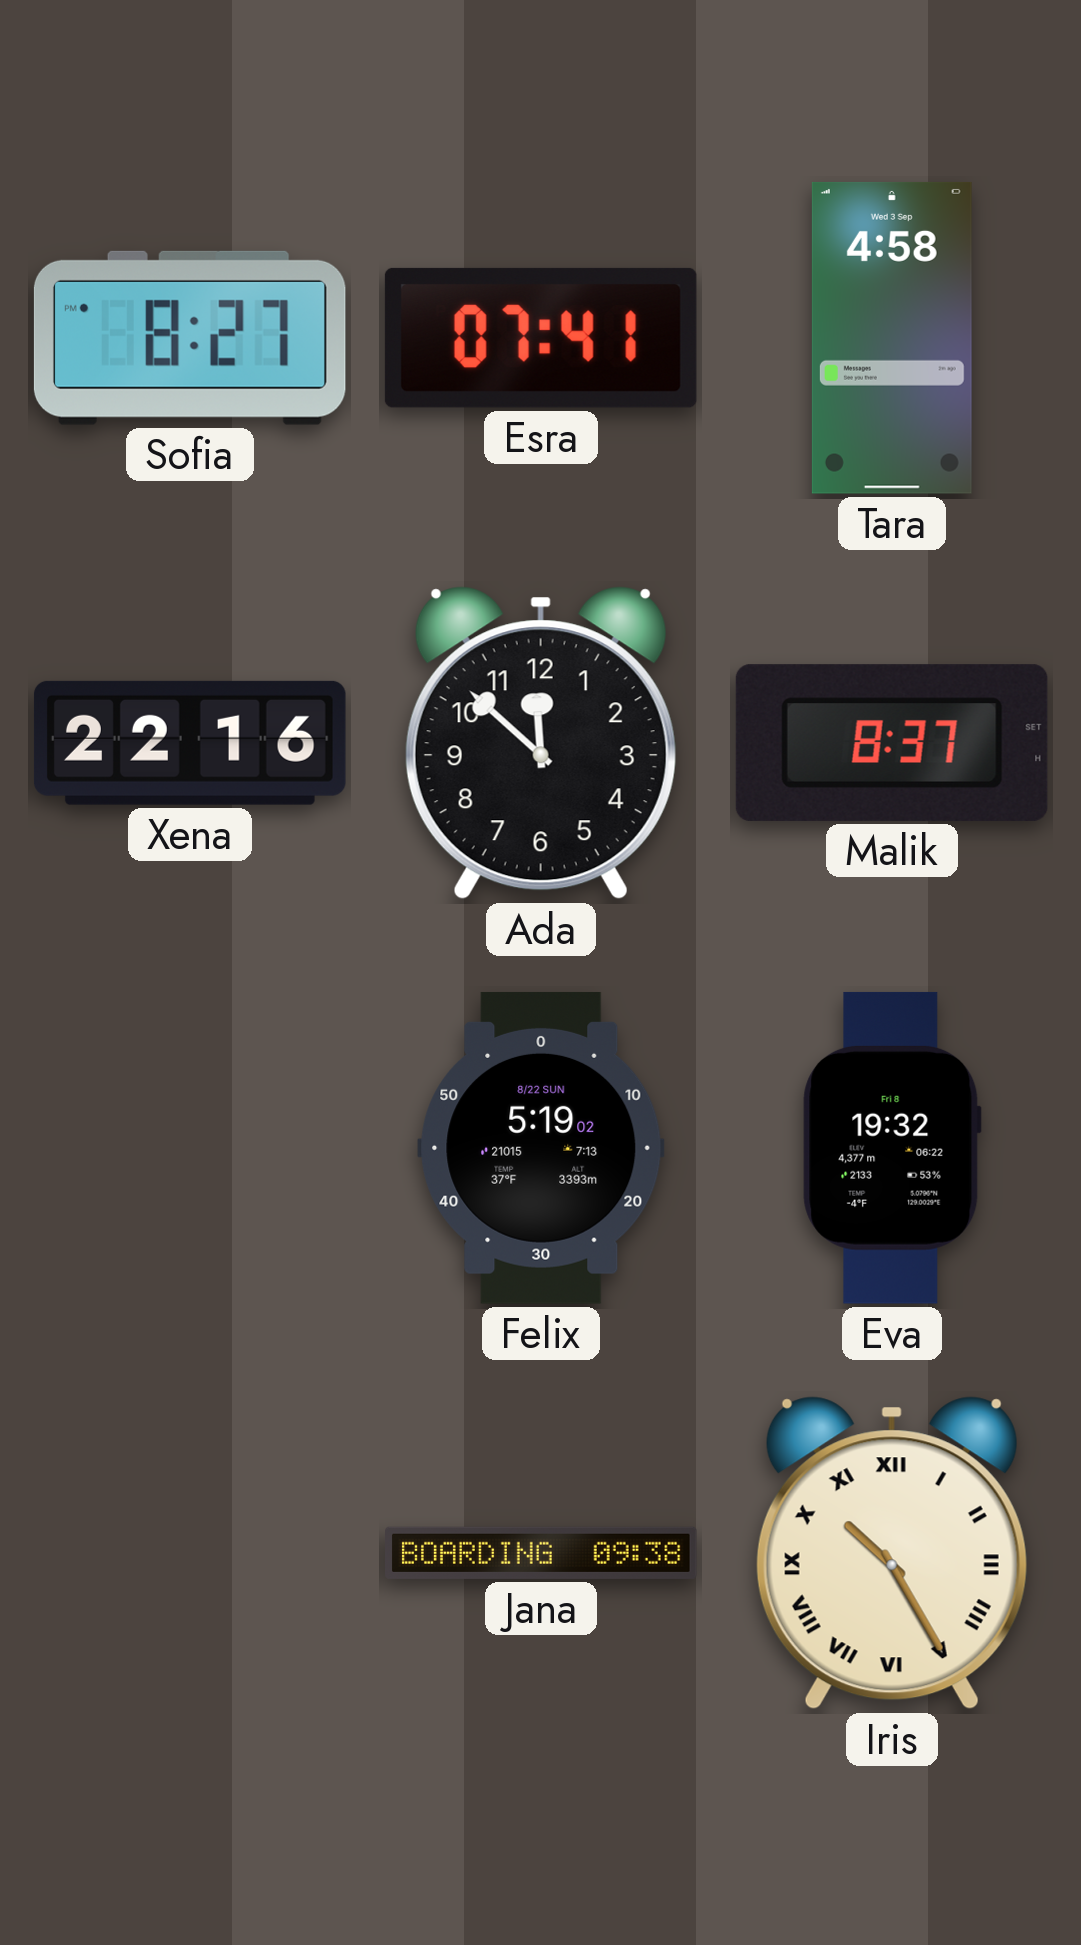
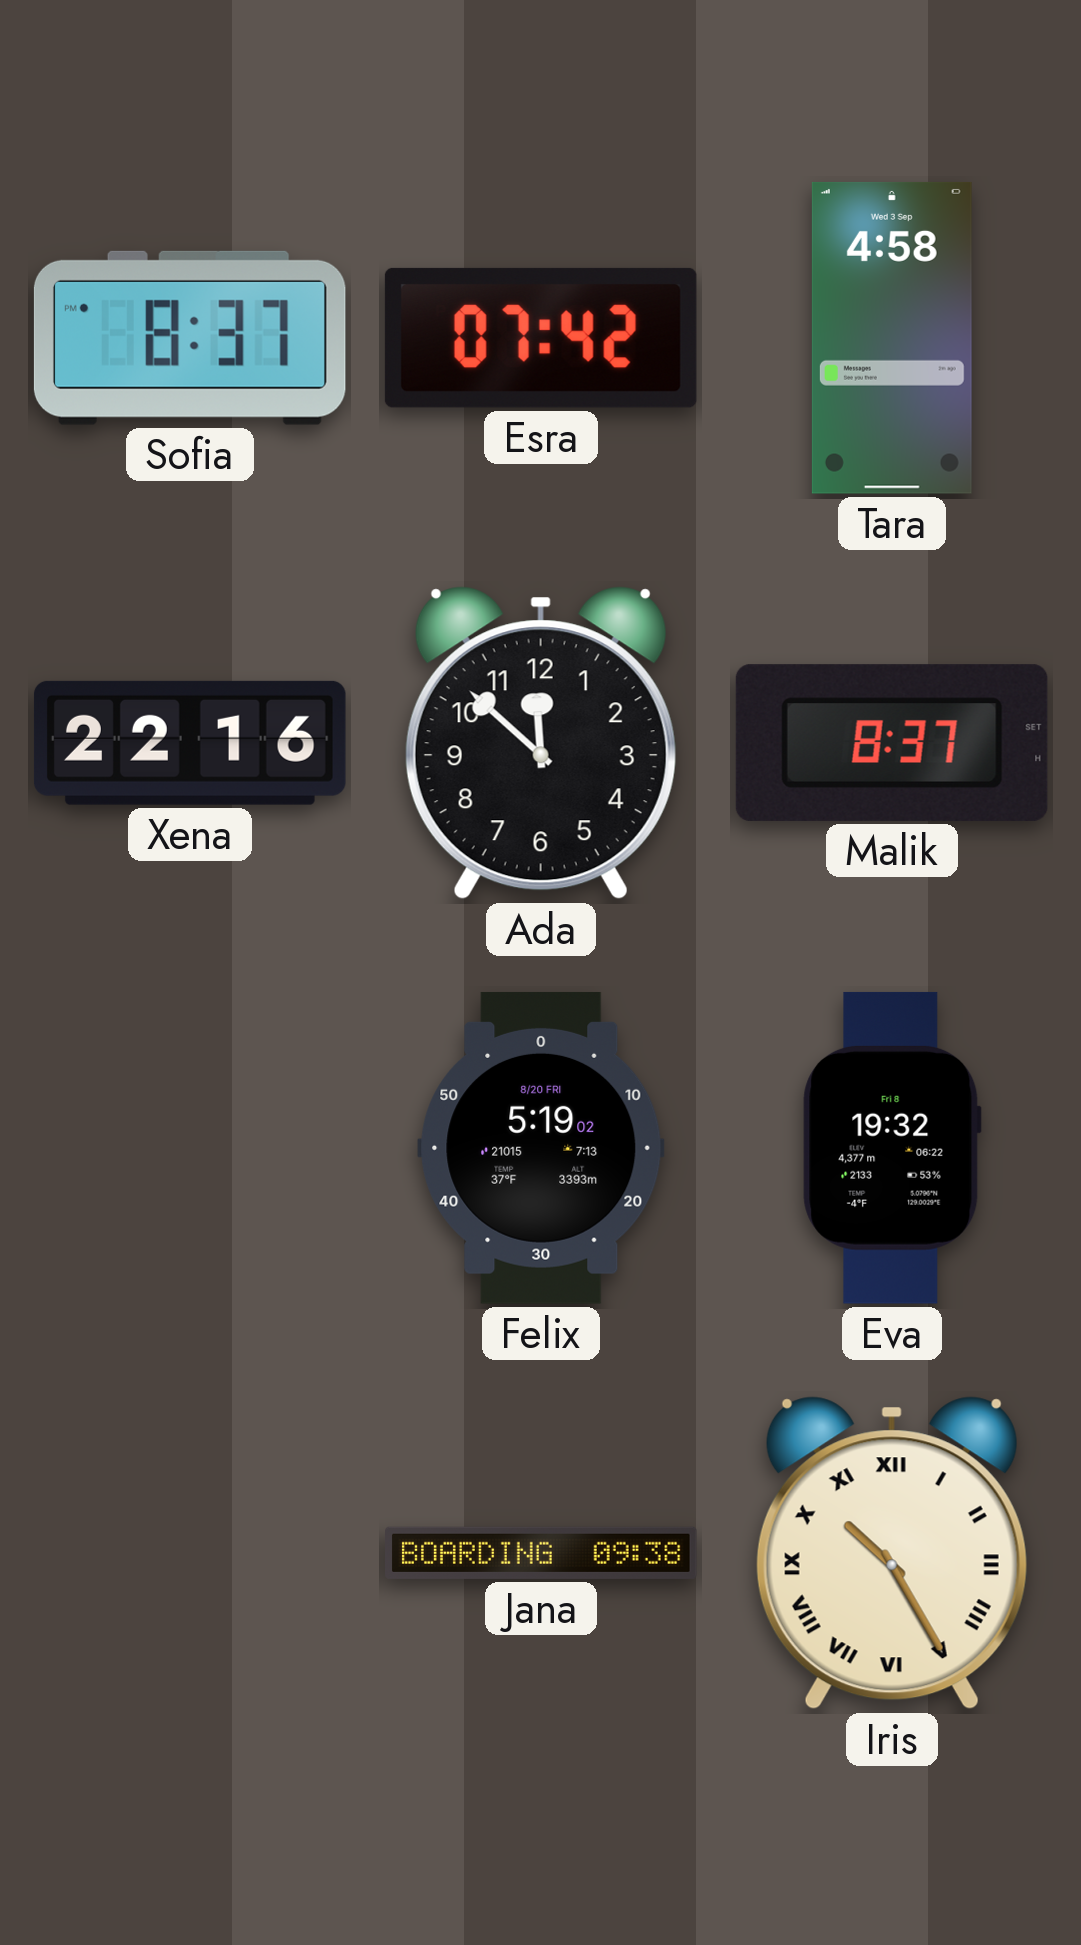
Sofia: 8:27 -> 8:37
Esra: 07:41 -> 07:42
Felix date: 8/22 SUN -> 8/20 FRI
